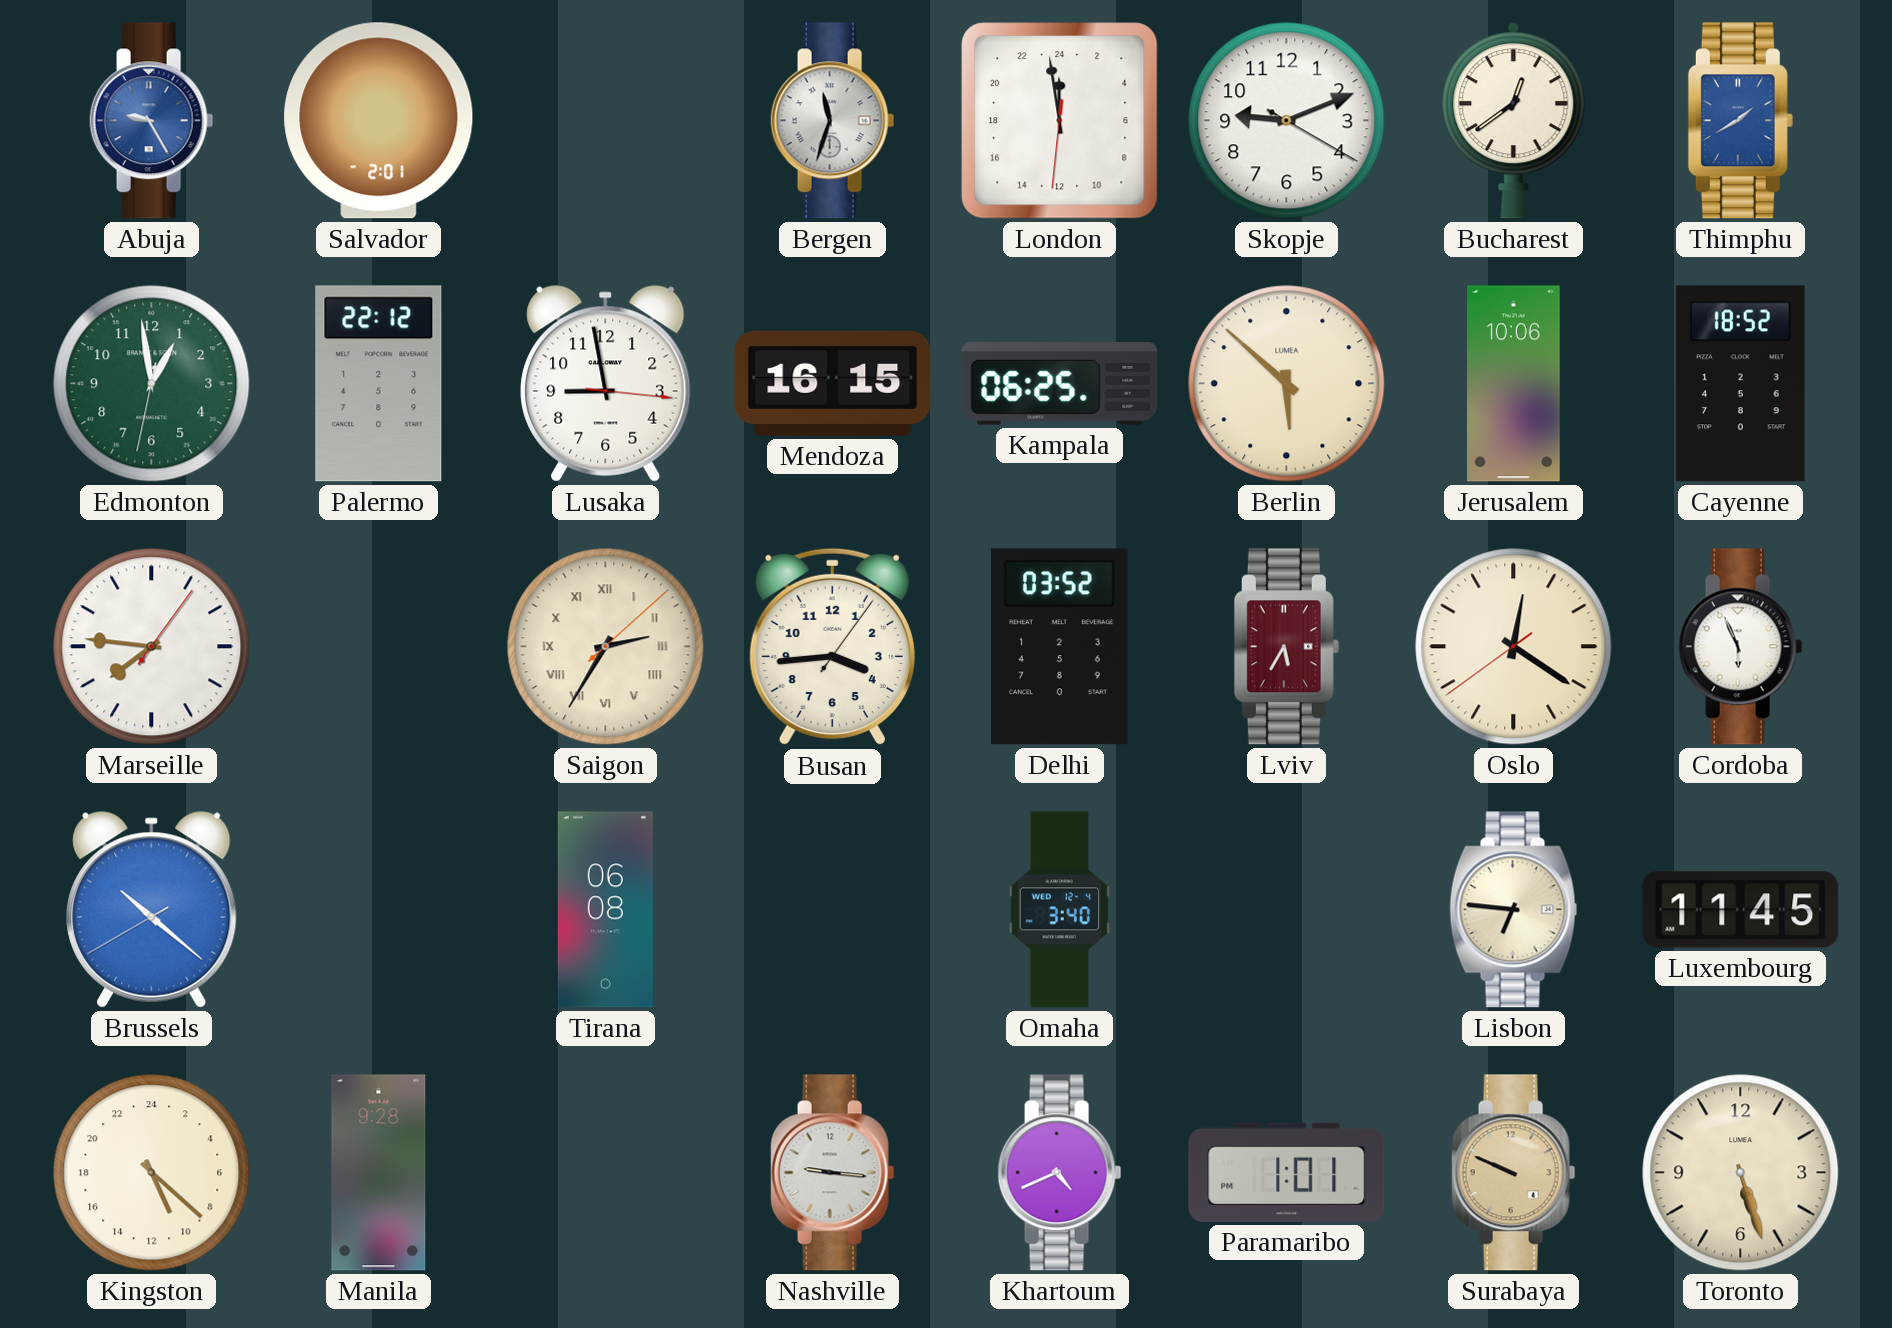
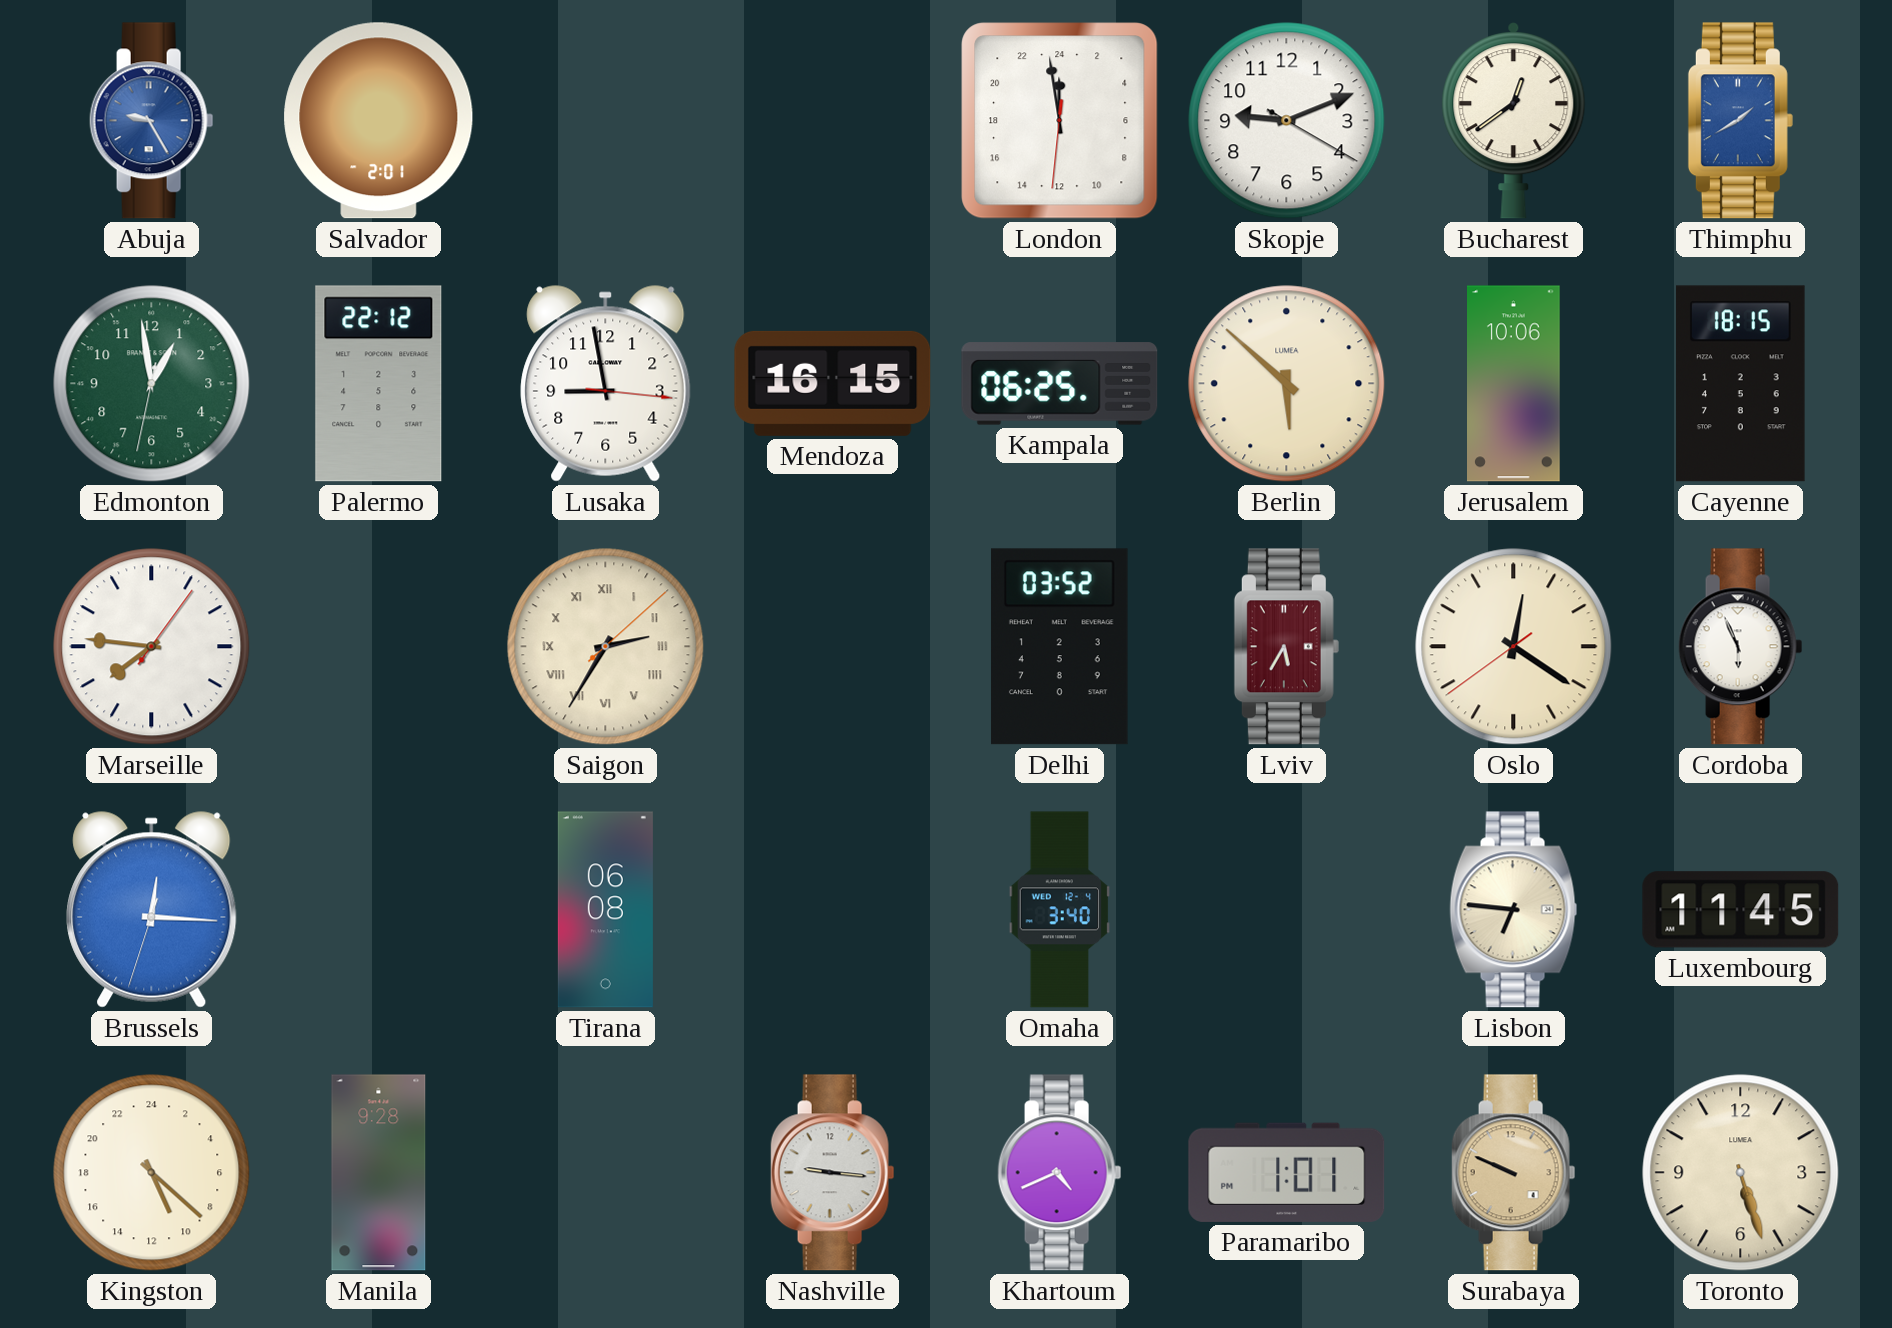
Bergen: 11:33 -> none
Cayenne: 18:52 -> 18:15
Busan: 3:44 -> none
Brussels: 10:21 -> 12:15
